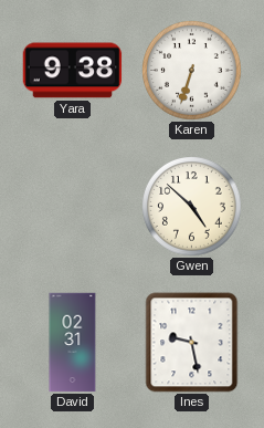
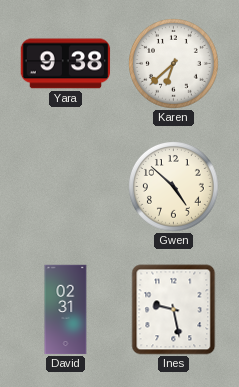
Karen: 6:33 -> 6:38
